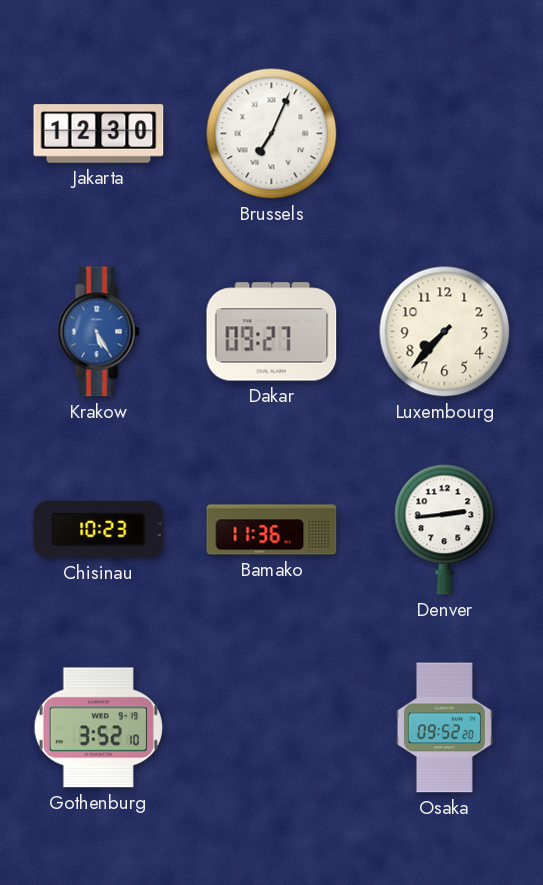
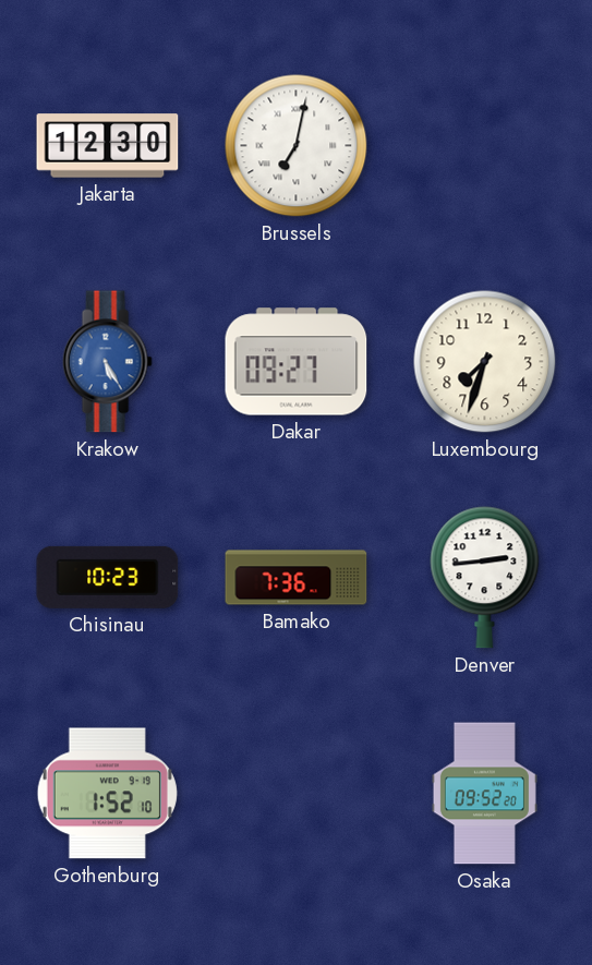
Brussels: 7:04 -> 7:02
Luxembourg: 7:37 -> 7:33
Bamako: 11:36 -> 7:36
Gothenburg: 3:52 -> 1:52
